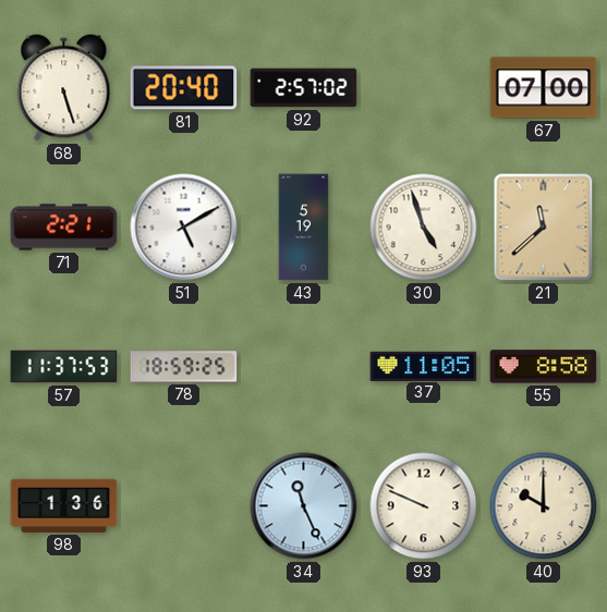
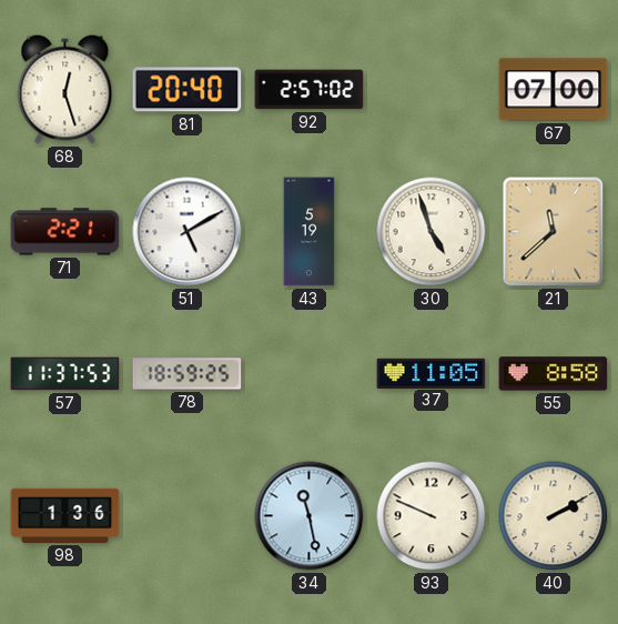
68: 5:27 -> 12:27
34: 11:26 -> 11:28
40: 10:00 -> 2:10
